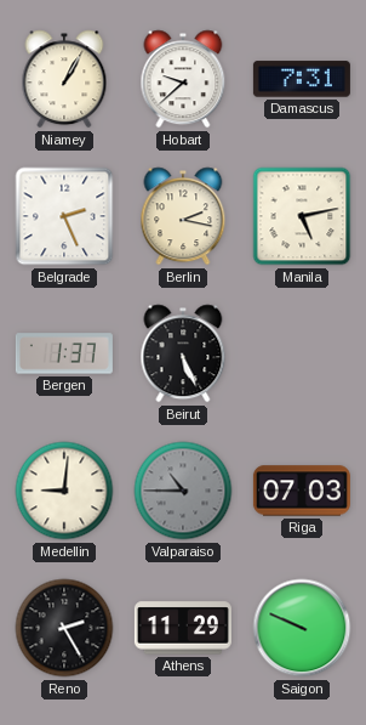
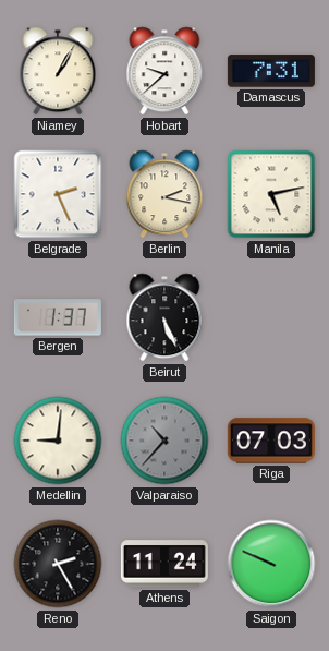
Valparaiso: 10:45 -> 10:37
Athens: 11:29 -> 11:24
